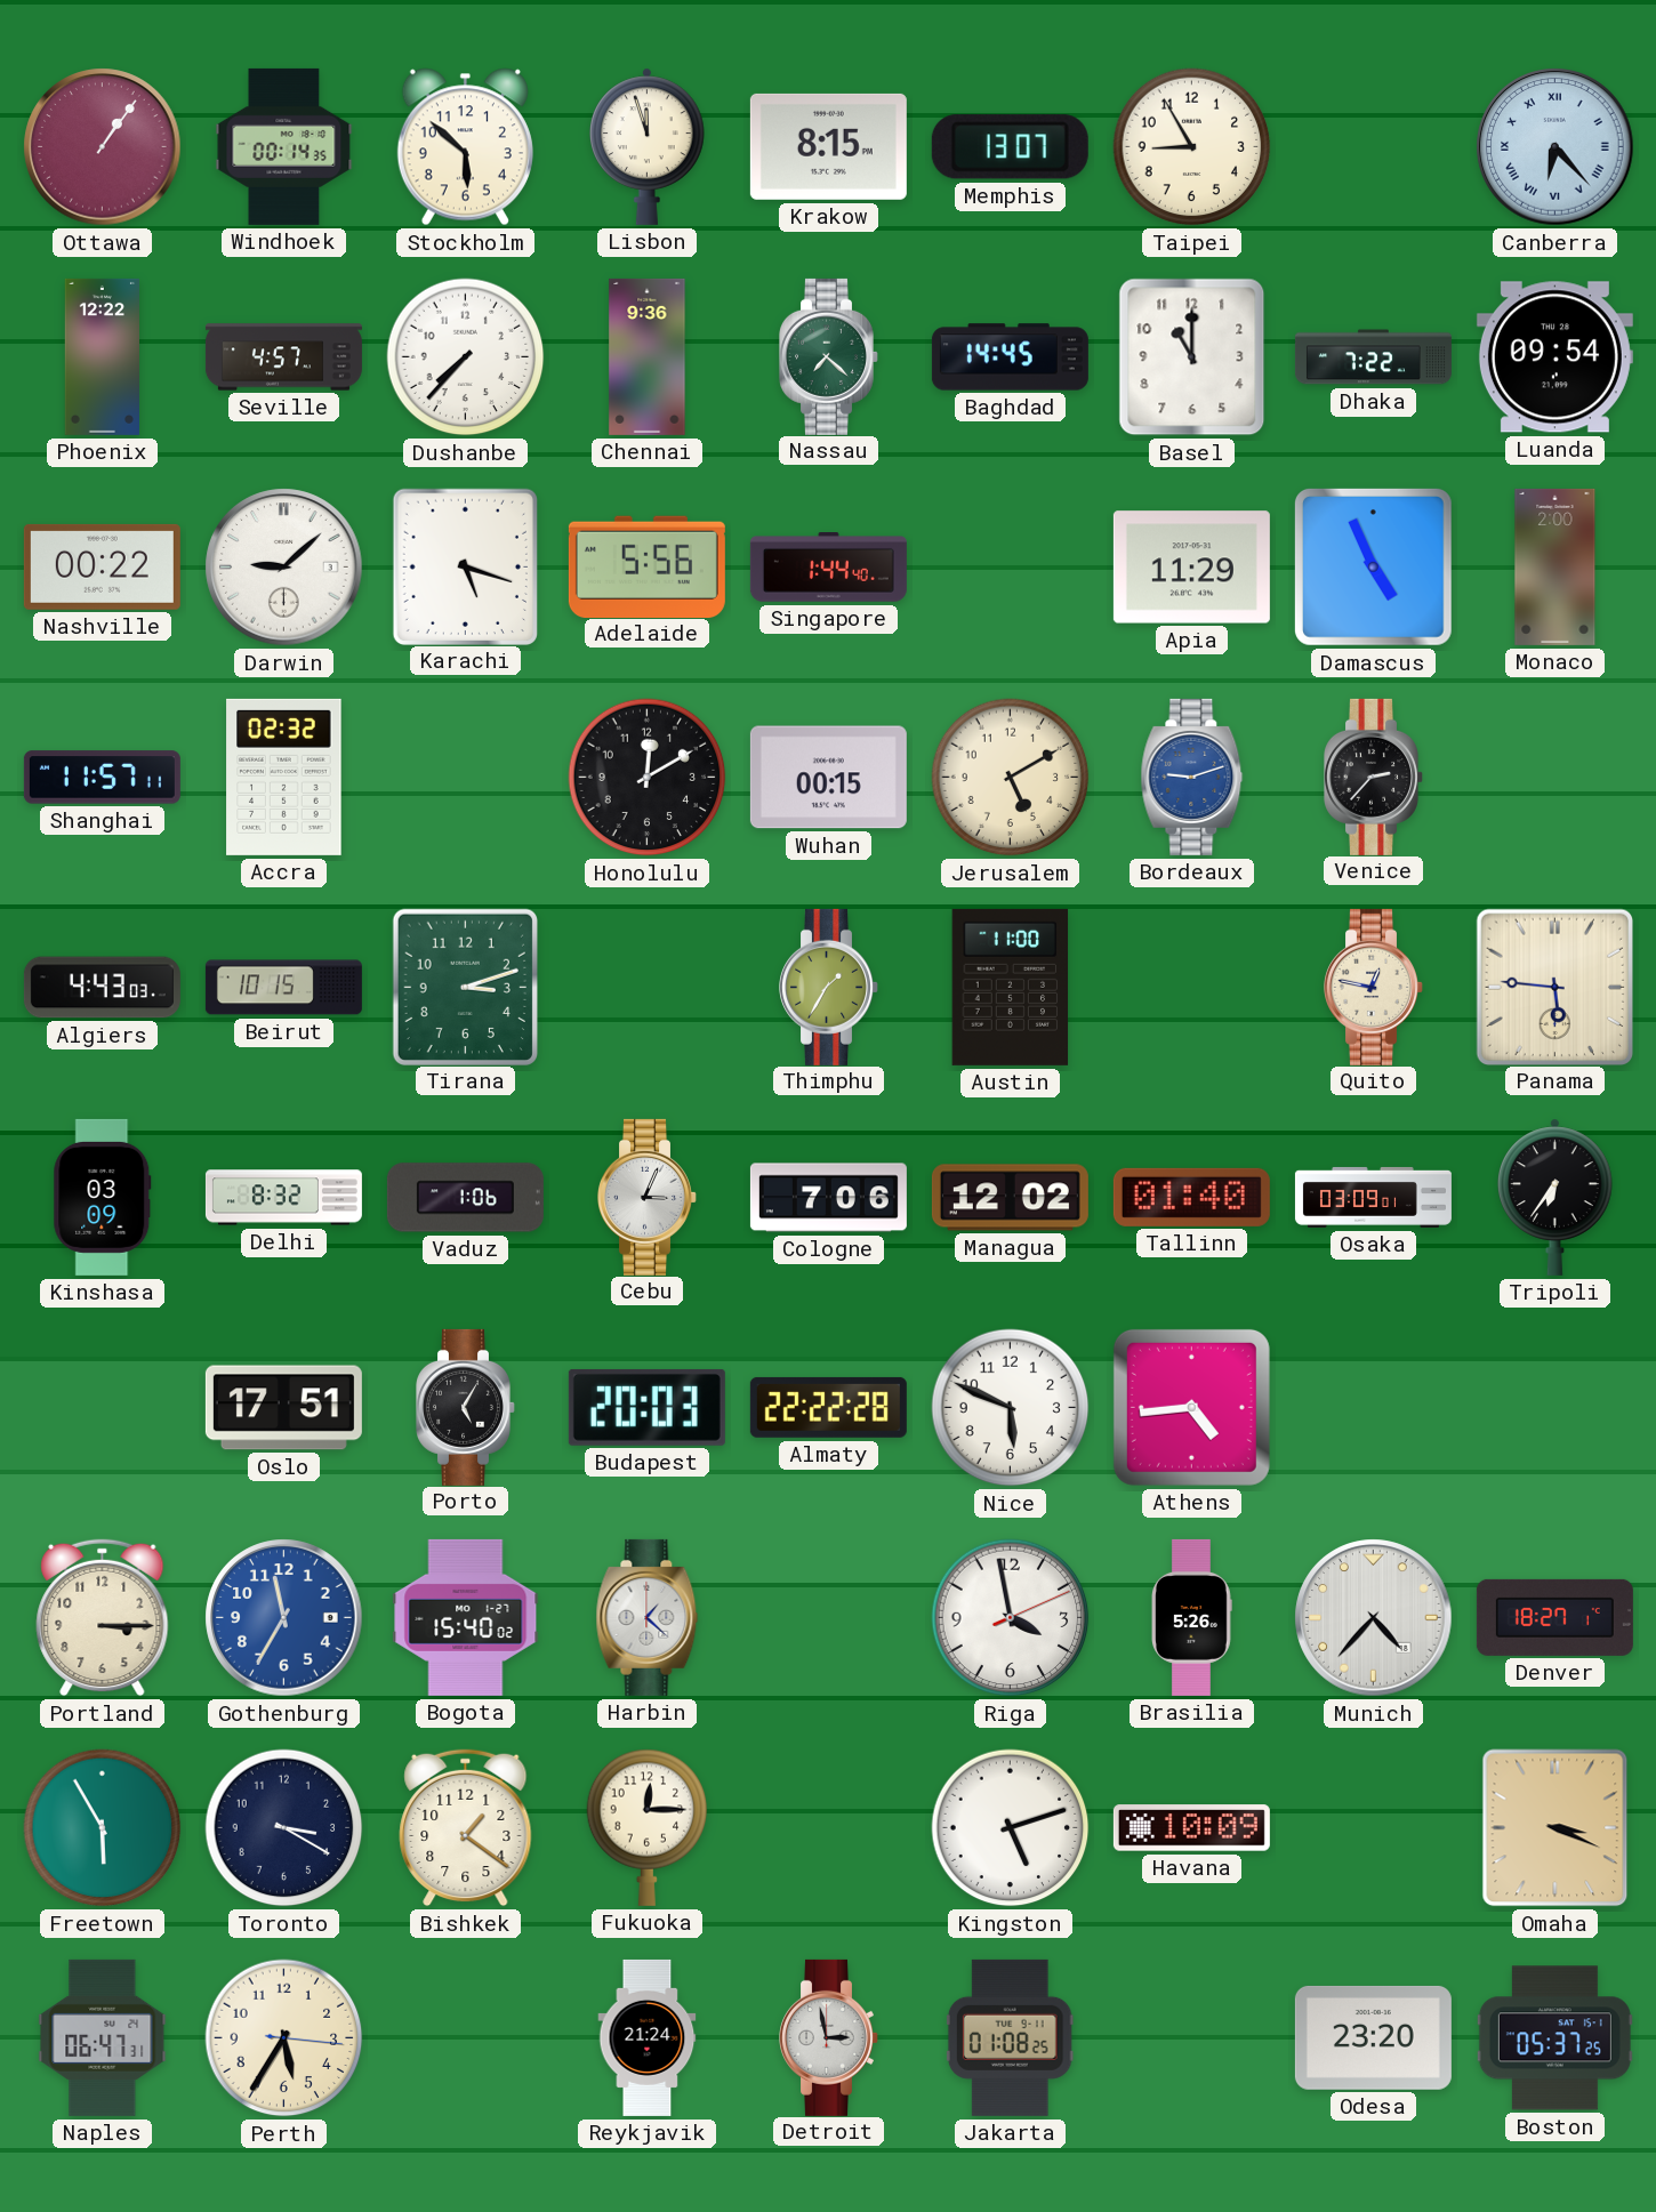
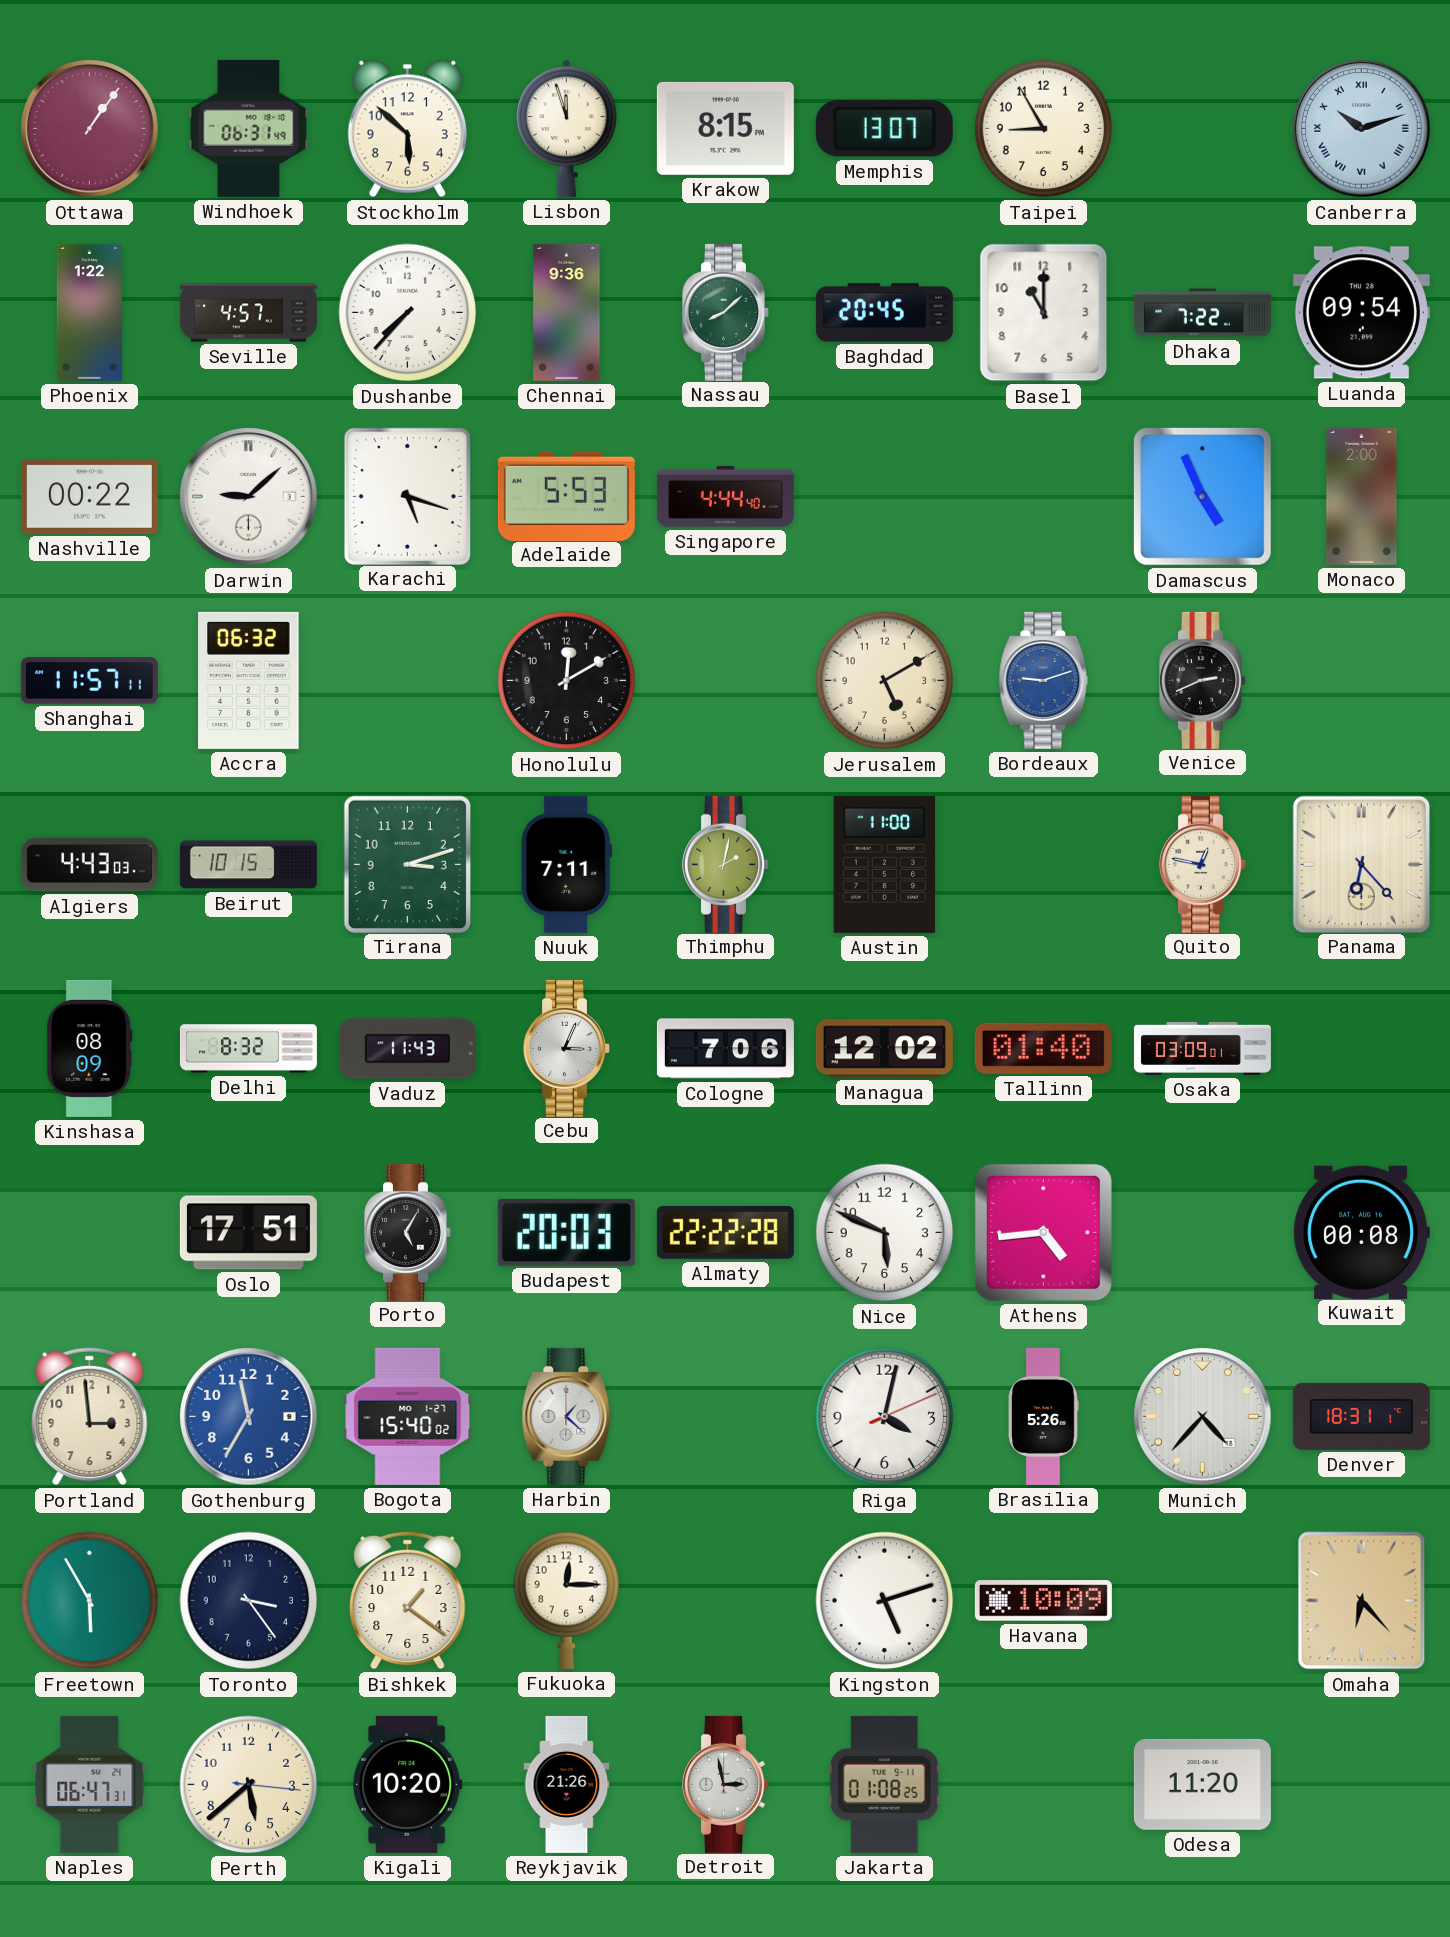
Windhoek: 00:14 -> 06:31
Canberra: 6:23 -> 10:12
Phoenix: 12:22 -> 1:22
Nassau: 7:22 -> 8:08
Baghdad: 14:45 -> 20:45
Adelaide: 5:56 -> 5:53
Singapore: 1:44 -> 4:44
Apia: 11:29 -> none
Accra: 02:32 -> 06:32
Wuhan: 00:15 -> none
Venice: 2:37 -> 2:41
Nuuk: none -> 7:11
Thimphu: 1:35 -> 2:02
Panama: 5:46 -> 6:23
Kinshasa: 03:09 -> 08:09
Vaduz: 1:06 -> 11:43
Tripoli: 6:36 -> none
Kuwait: none -> 00:08
Portland: 3:15 -> 2:59
Riga: 3:58 -> 4:02
Denver: 18:27 -> 18:31
Toronto: 3:20 -> 3:24
Omaha: 3:19 -> 6:23
Perth: 5:35 -> 5:38
Kigali: none -> 10:20
Reykjavik: 21:24 -> 21:26
Odesa: 23:20 -> 11:20
Boston: 05:37 -> none
